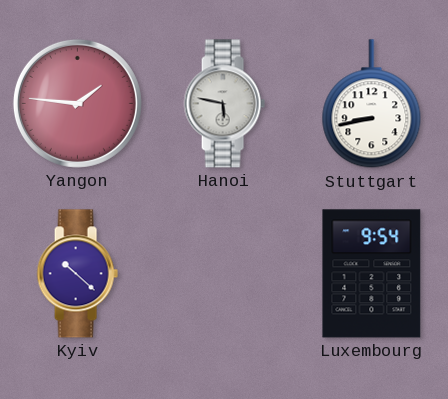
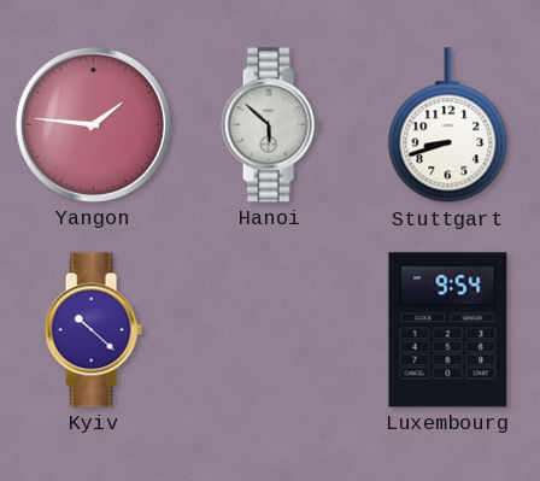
Hanoi: 5:47 -> 5:52
Stuttgart: 8:43 -> 8:42
